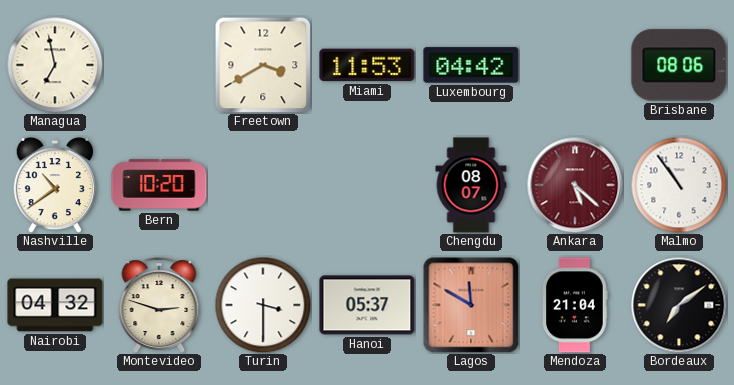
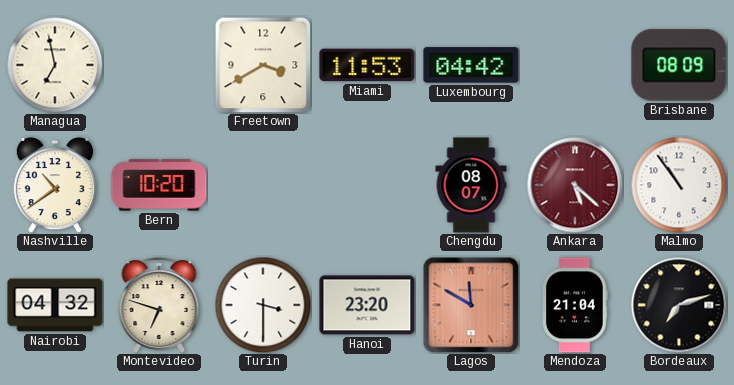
Brisbane: 08:06 -> 08:09
Montevideo: 2:48 -> 6:48
Hanoi: 05:37 -> 23:20
Bordeaux: 7:09 -> 7:12
